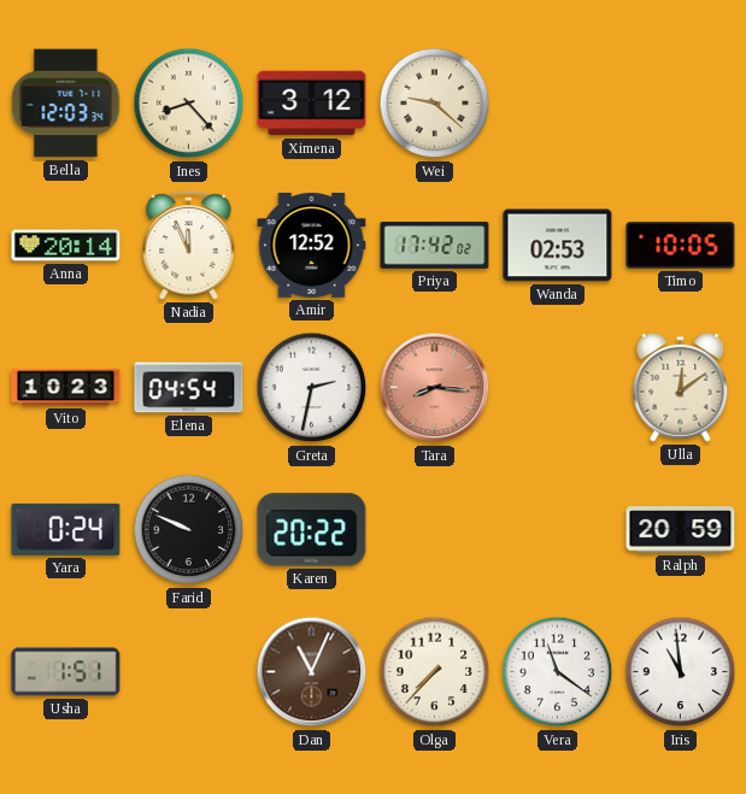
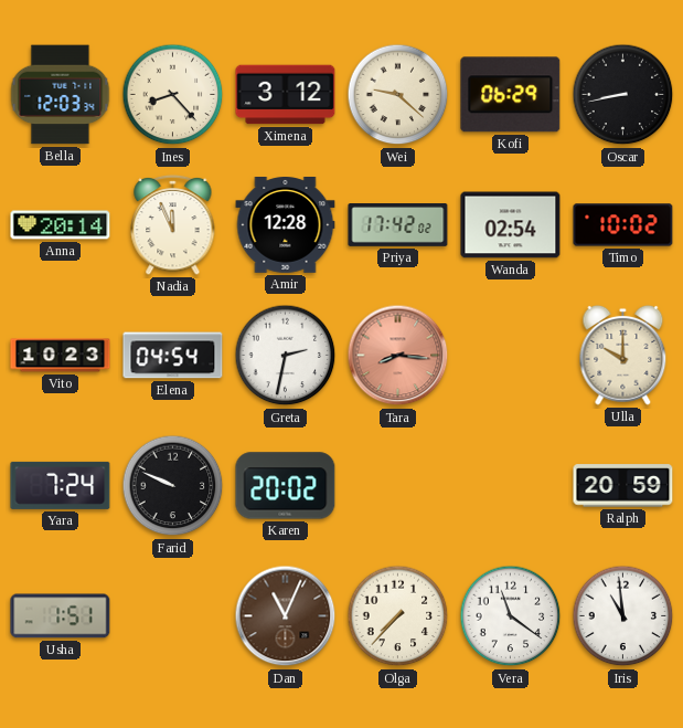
Kofi: none -> 06:29
Oscar: none -> 8:43
Amir: 12:52 -> 12:28
Wanda: 02:53 -> 02:54
Timo: 10:05 -> 10:02
Ulla: 12:09 -> 10:00
Yara: 0:24 -> 7:24
Karen: 20:22 -> 20:02
